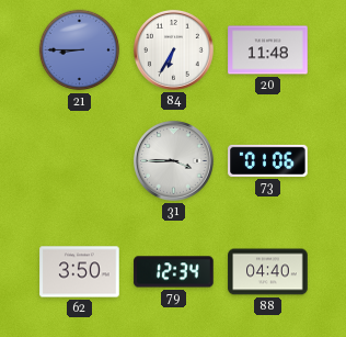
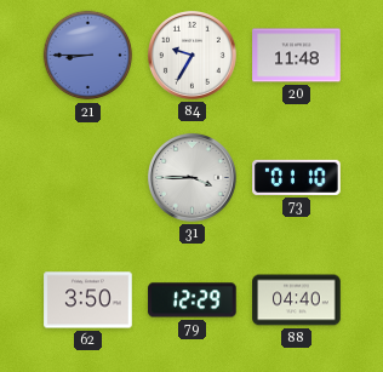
84: 6:35 -> 9:35
73: 01:06 -> 01:10
79: 12:34 -> 12:29
